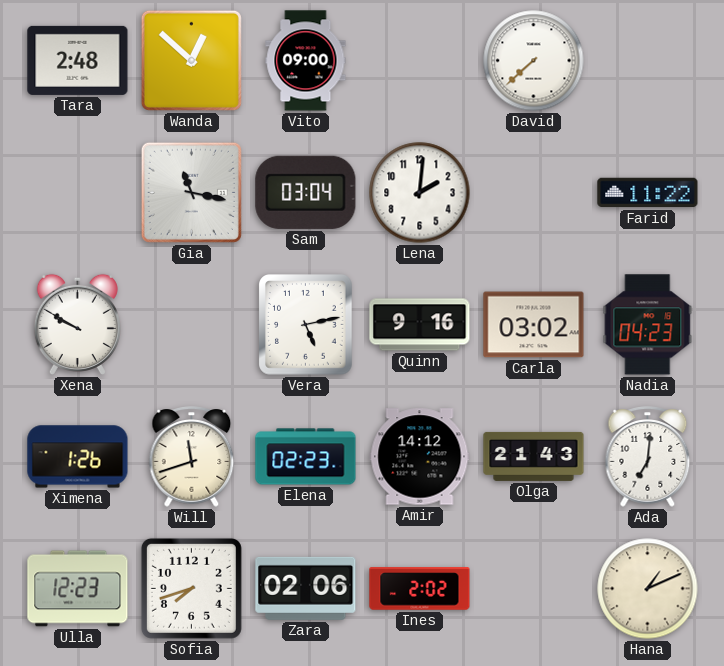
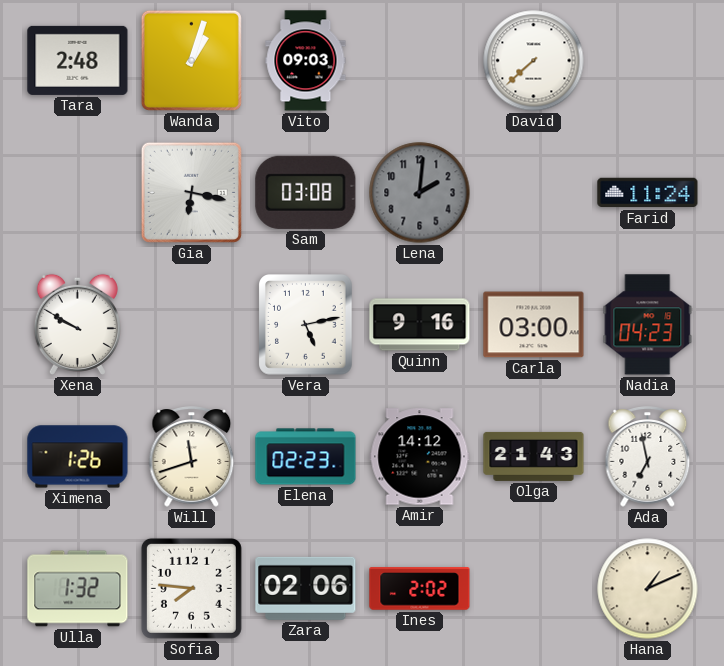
Wanda: 12:52 -> 1:03
Vito: 09:00 -> 09:03
Gia: 11:17 -> 6:17
Sam: 03:04 -> 03:08
Lena dial: white -> grey
Farid: 11:22 -> 11:24
Carla: 03:02 -> 03:00
Ada: 7:01 -> 6:58
Ulla: 12:23 -> 1:32
Sofia: 7:42 -> 7:46
